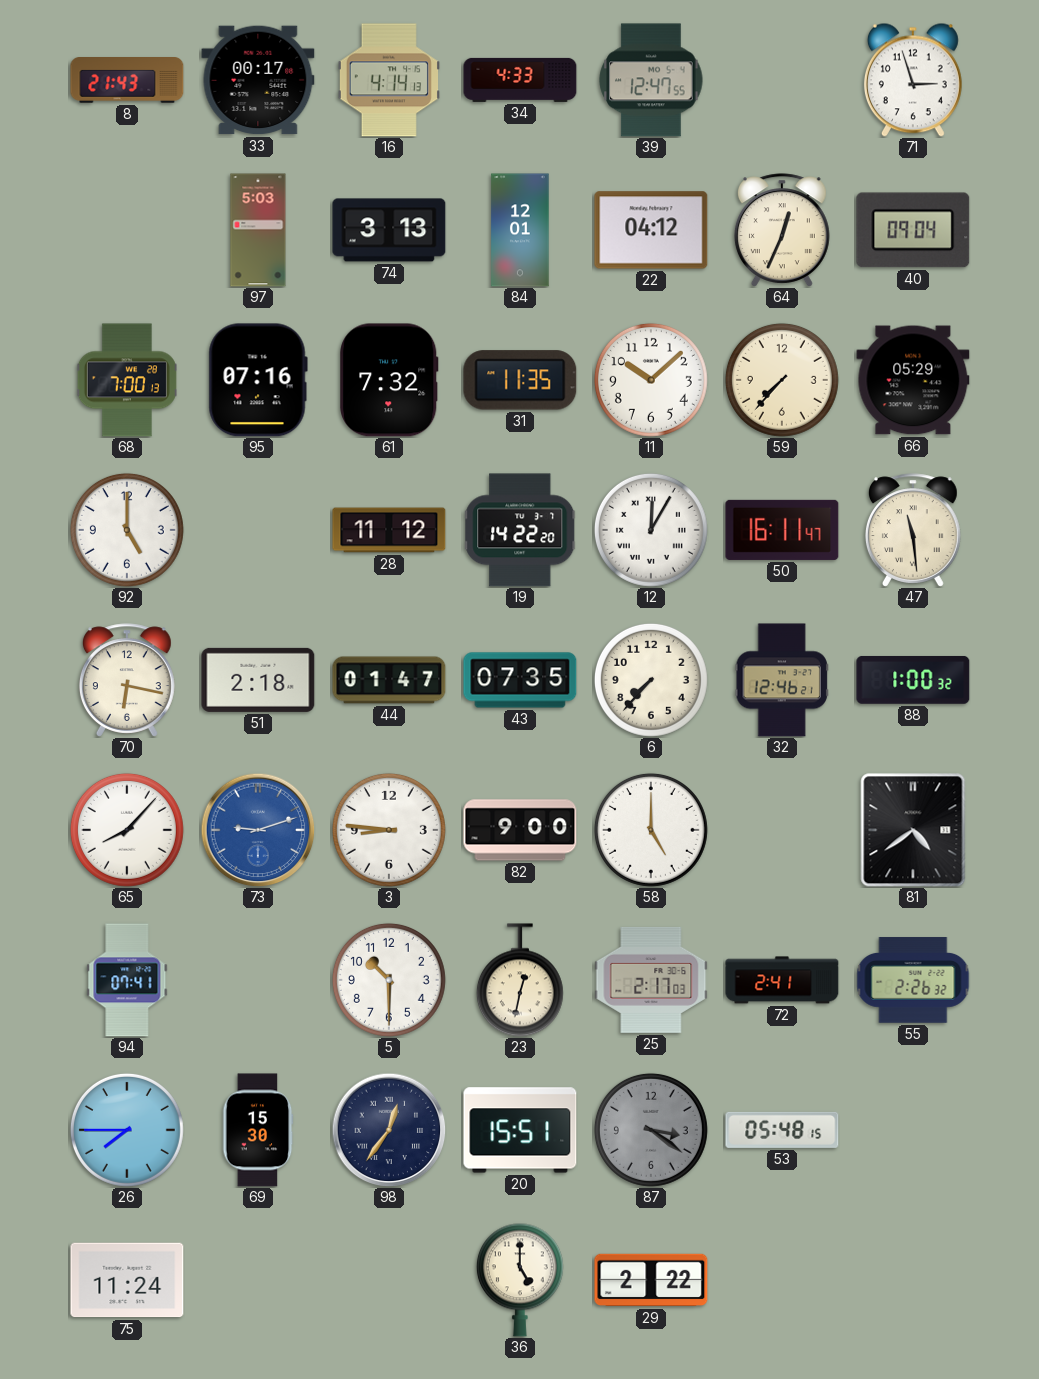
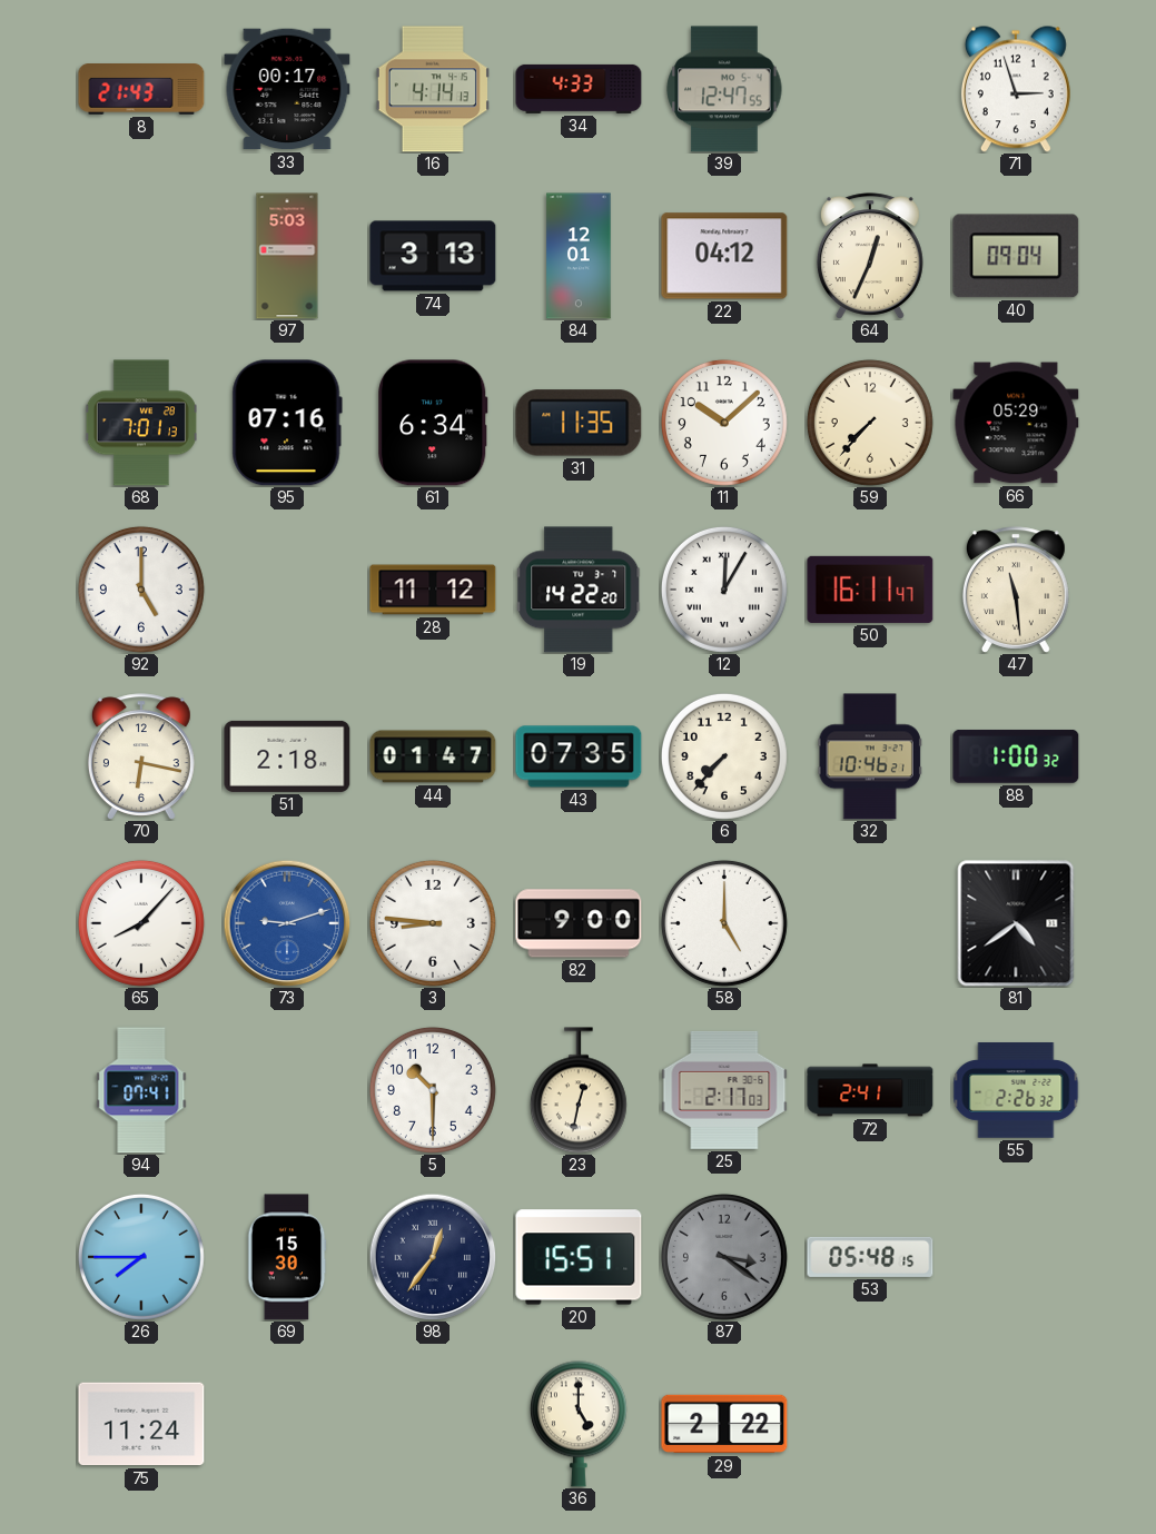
68: 7:00 -> 7:01
61: 7:32 -> 6:34
32: 12:46 -> 10:46
